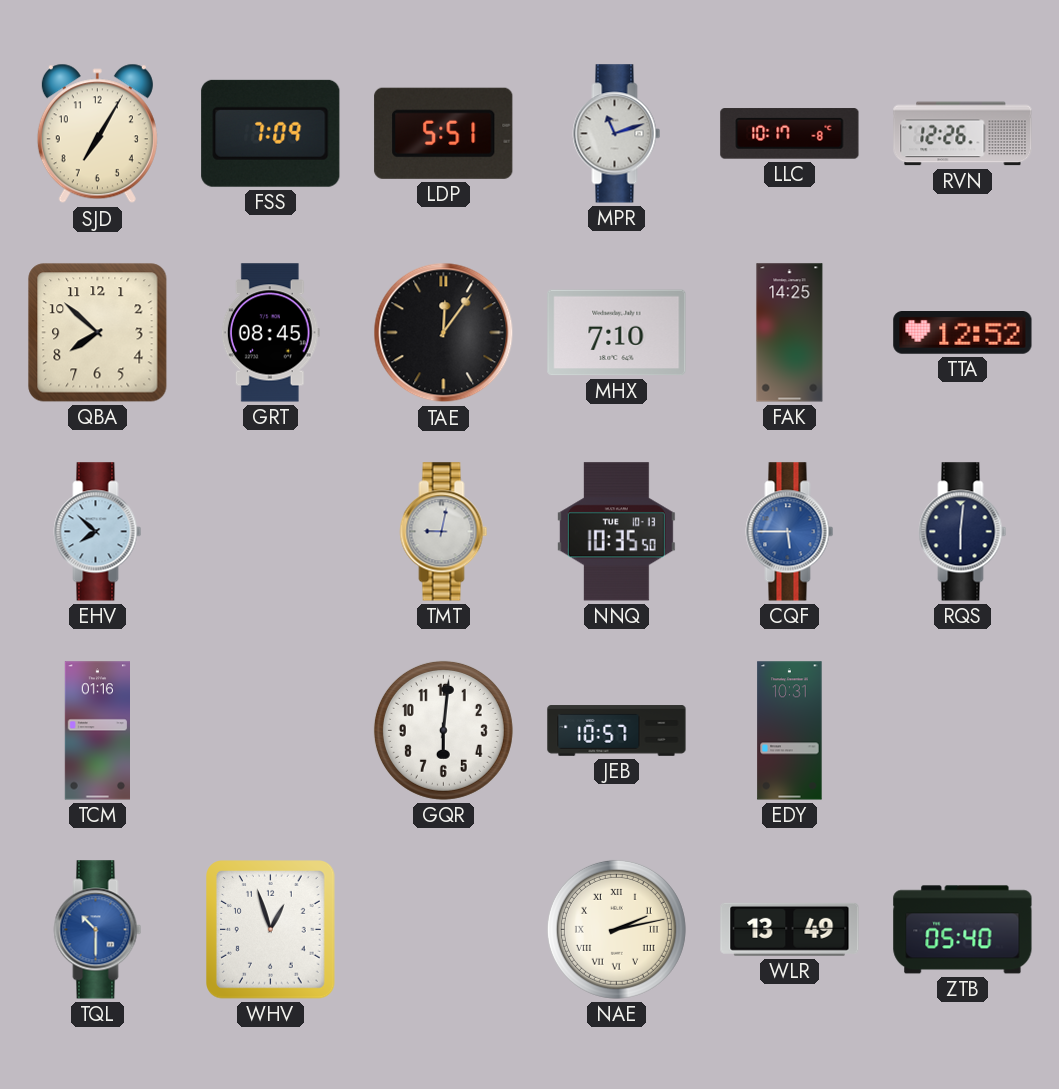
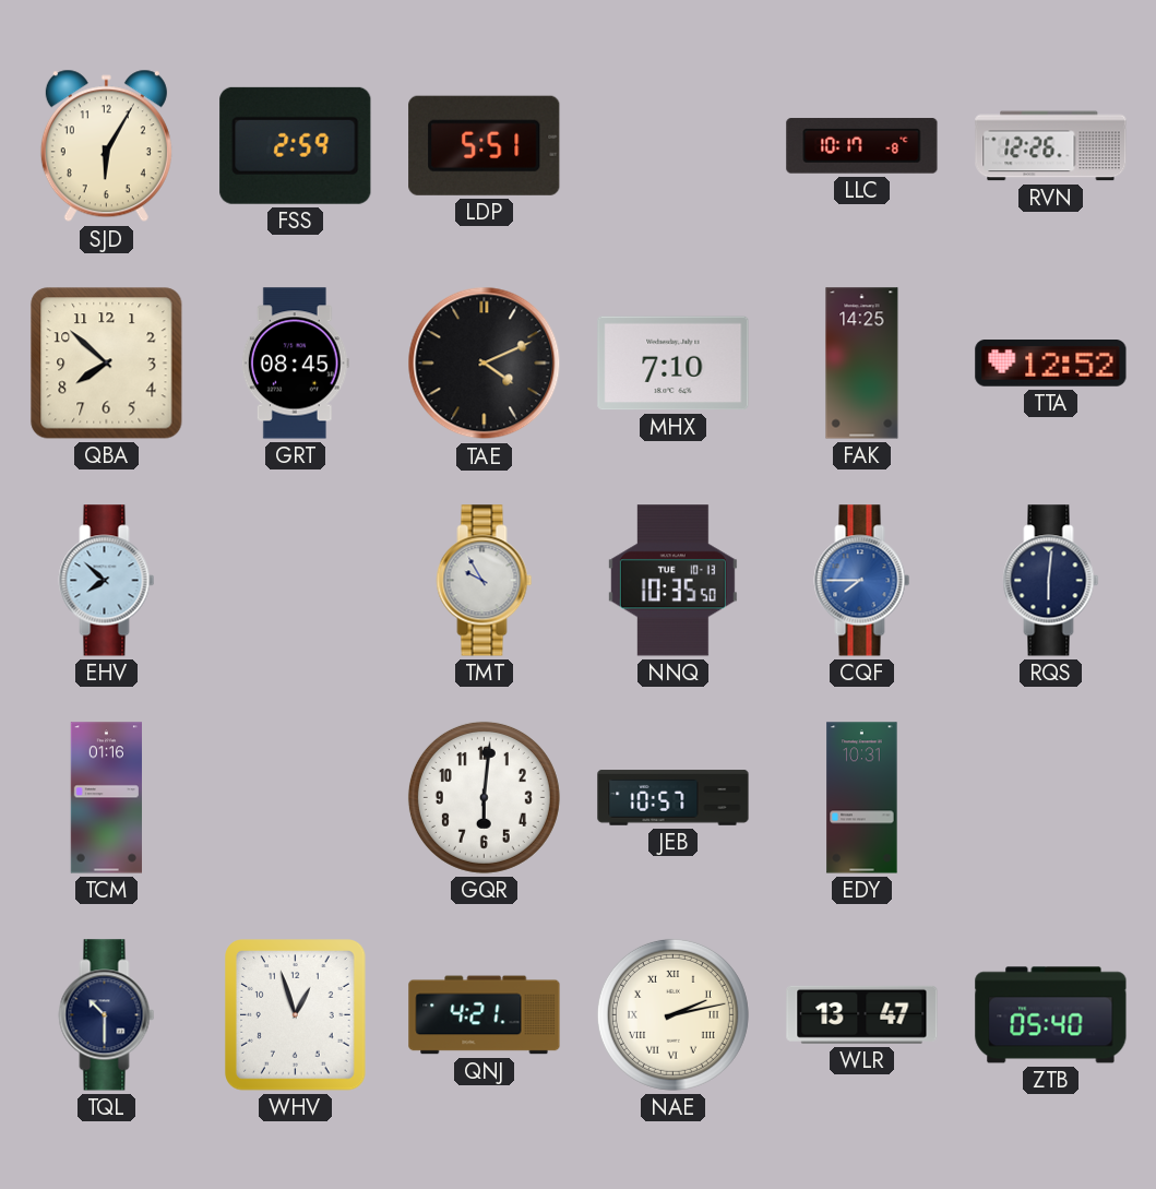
SJD: 7:05 -> 6:05
FSS: 7:09 -> 2:59
MPR: 11:12 -> none
TAE: 12:06 -> 4:11
TMT: 9:02 -> 9:55
CQF: 5:45 -> 7:45
TQL dial: blue -> navy
QNJ: none -> 4:21
WLR: 13:49 -> 13:47
